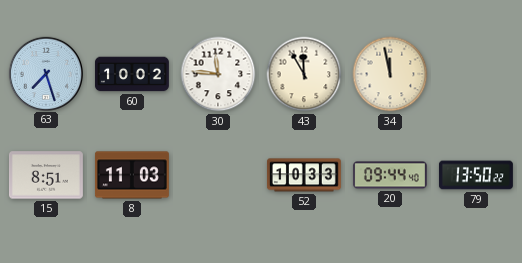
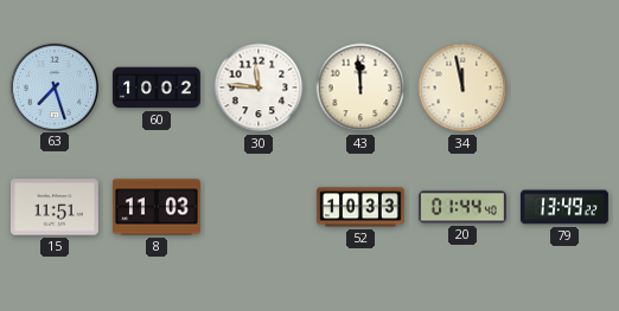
43: 11:55 -> 11:59
15: 8:51 -> 11:51
20: 09:44 -> 01:44
79: 13:50 -> 13:49
